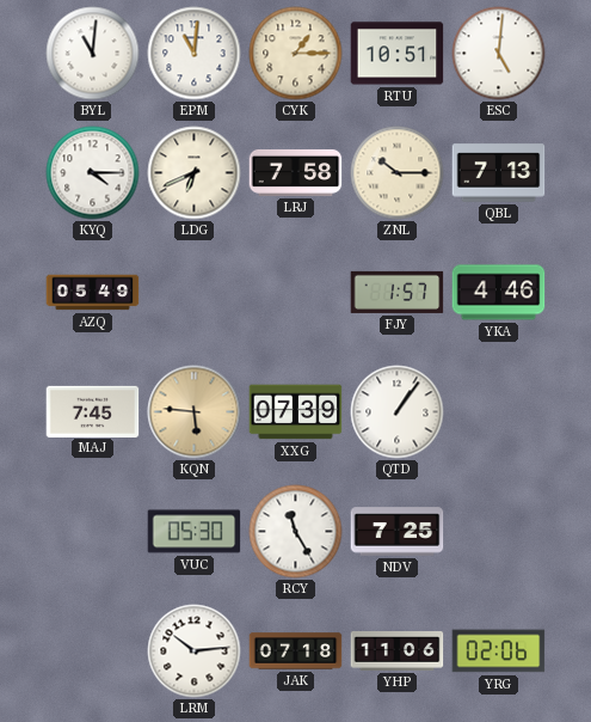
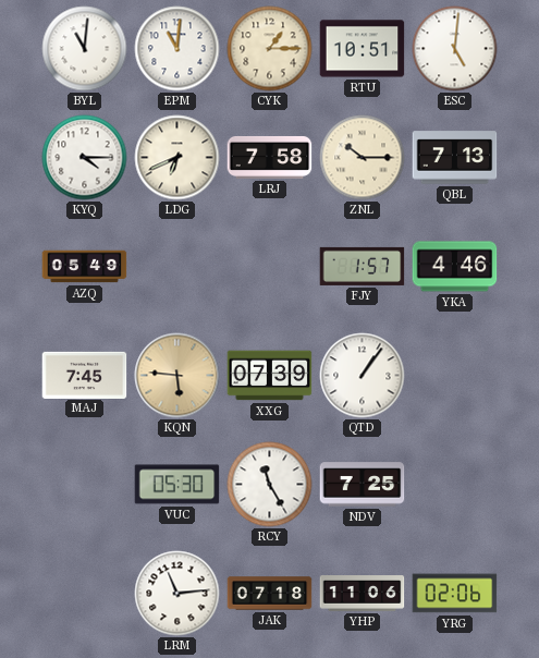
LRM: 10:14 -> 11:14
